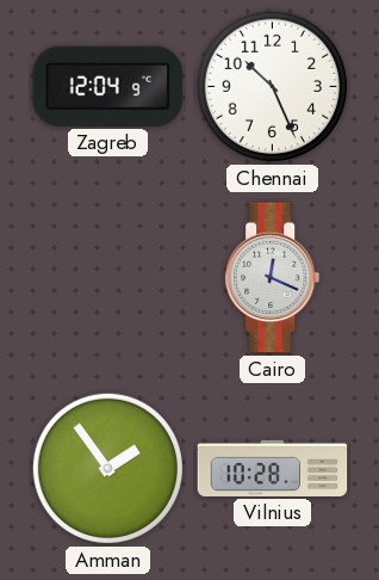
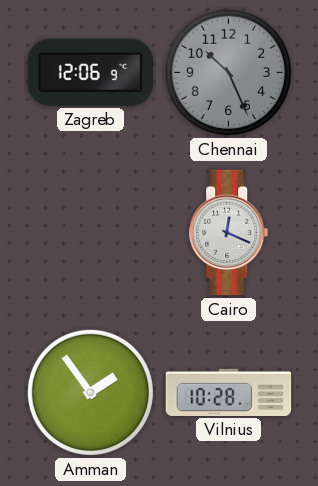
Zagreb: 12:04 -> 12:06
Chennai dial: white -> grey
